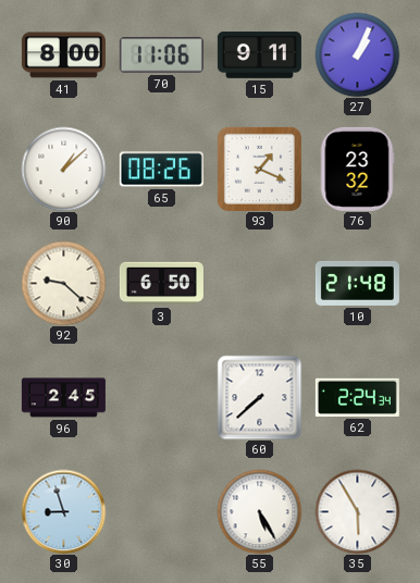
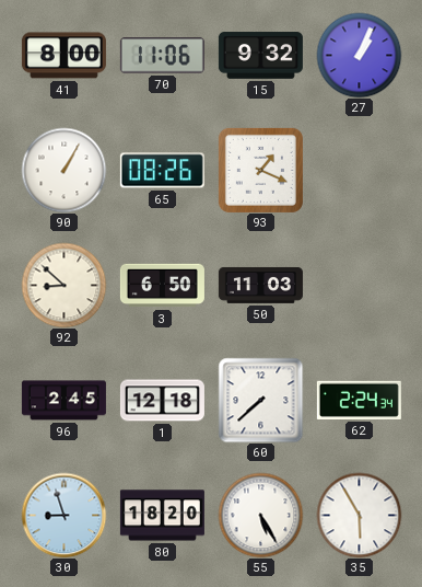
15: 9:11 -> 9:32
90: 1:08 -> 1:05
76: 23:32 -> none
92: 9:22 -> 8:52
50: none -> 11:03
10: 21:48 -> none
1: none -> 12:18
80: none -> 18:20
